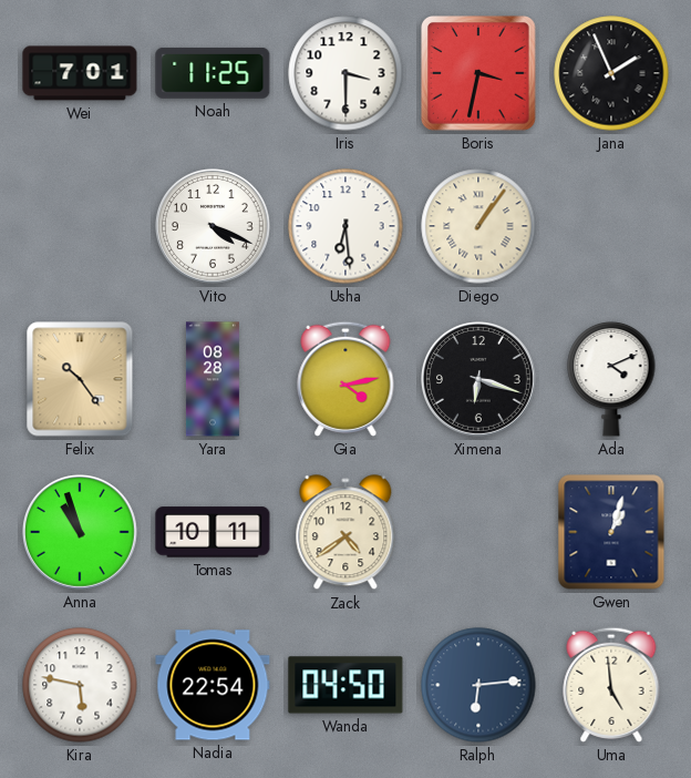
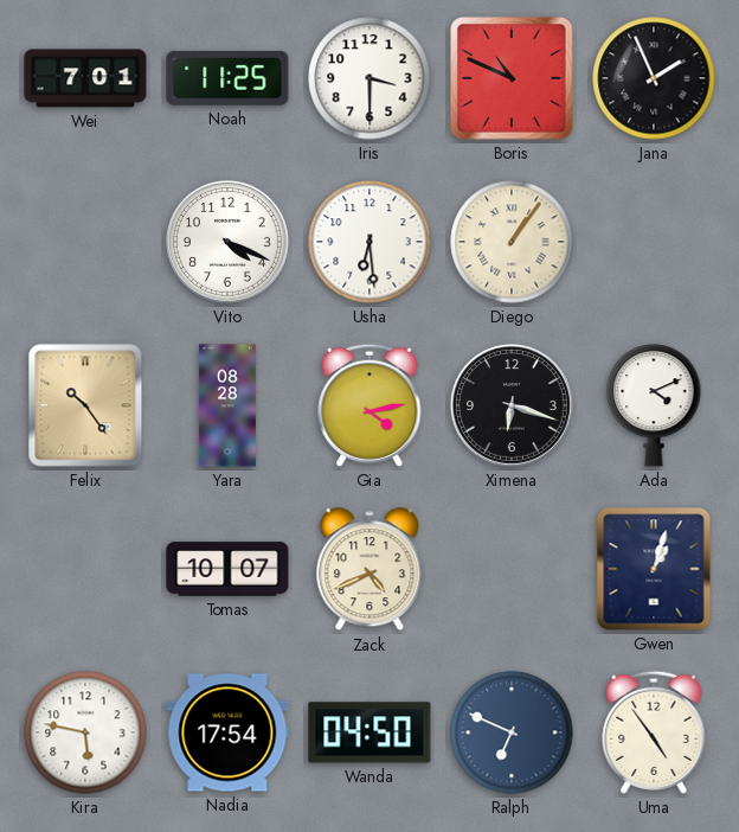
Boris: 3:32 -> 10:49
Anna: 10:57 -> none
Tomas: 10:11 -> 10:07
Zack: 4:39 -> 4:41
Nadia: 22:54 -> 17:54
Ralph: 6:14 -> 6:49
Uma: 4:59 -> 4:54
